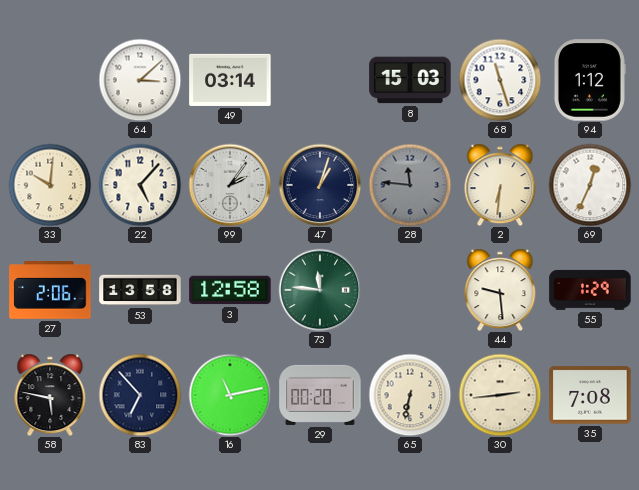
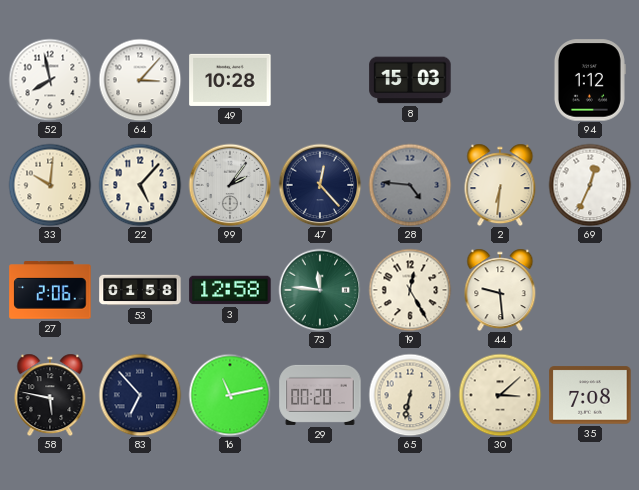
52: none -> 7:58
64: 3:08 -> 3:07
49: 03:14 -> 10:28
68: 11:27 -> none
47: 1:03 -> 12:23
28: 11:46 -> 4:46
53: 13:58 -> 01:58
19: none -> 12:25
55: 1:29 -> none
30: 2:44 -> 3:08
